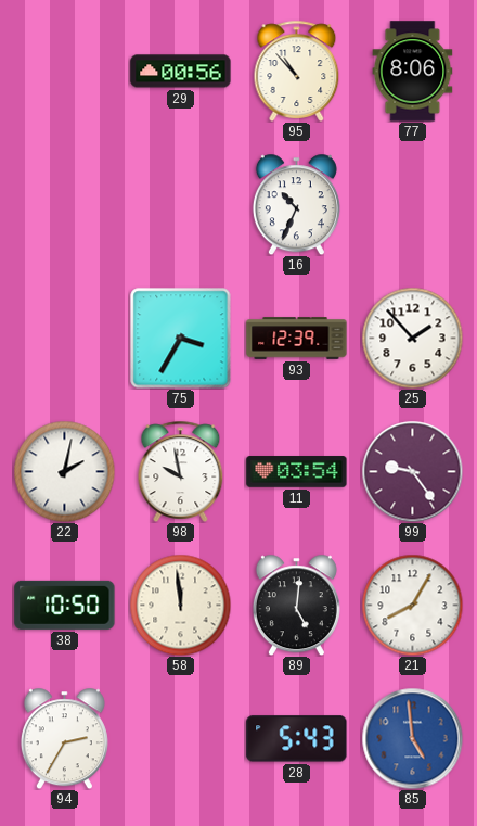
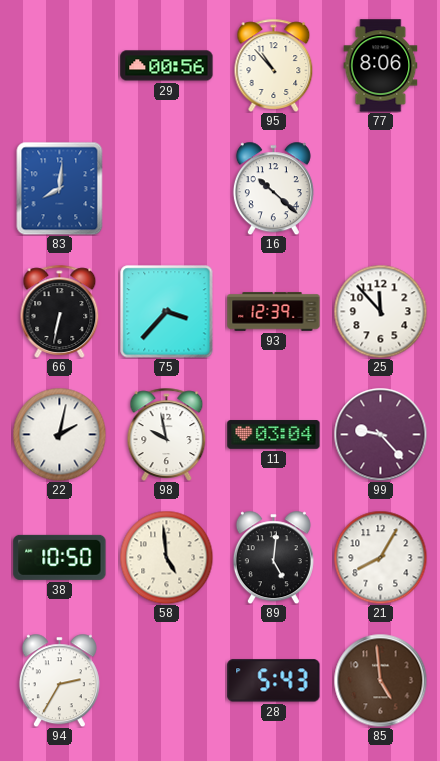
83: none -> 8:01
16: 10:34 -> 10:22
66: none -> 6:32
75: 3:35 -> 3:37
25: 1:53 -> 11:53
11: 03:54 -> 03:04
99: 9:24 -> 9:23
58: 11:59 -> 4:59
85 dial: blue -> brown
